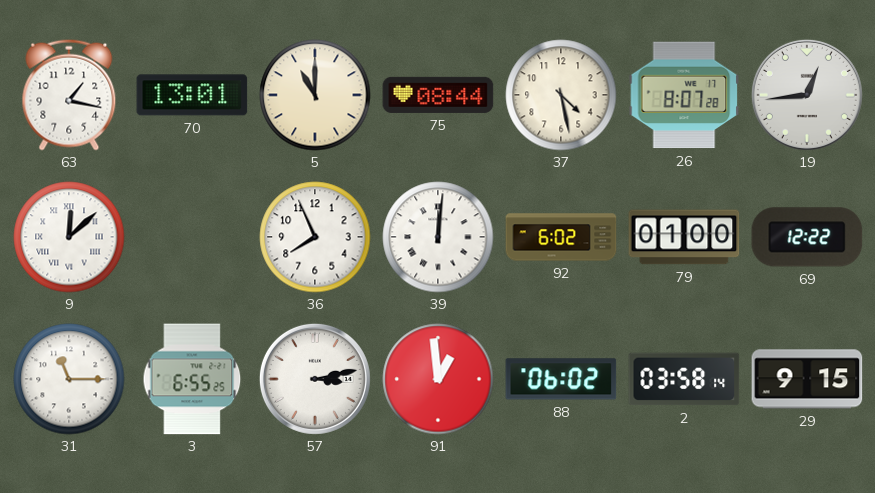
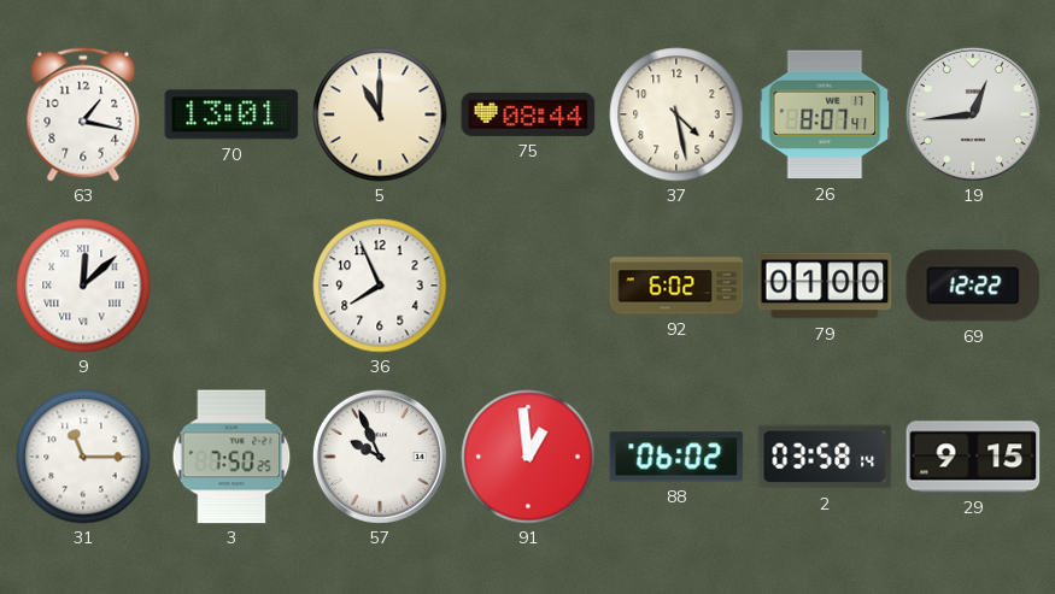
26: 8:07:28 -> 8:07:41
39: 12:01 -> none
3: 6:55 -> 7:50
57: 3:13 -> 9:56
